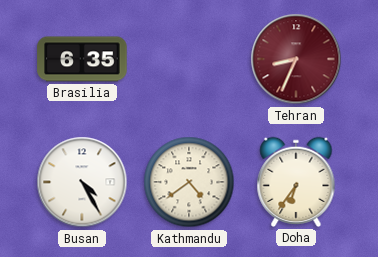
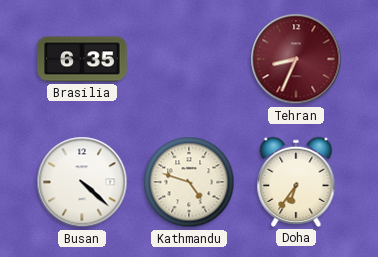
Busan: 4:25 -> 4:22
Kathmandu: 4:39 -> 4:48
